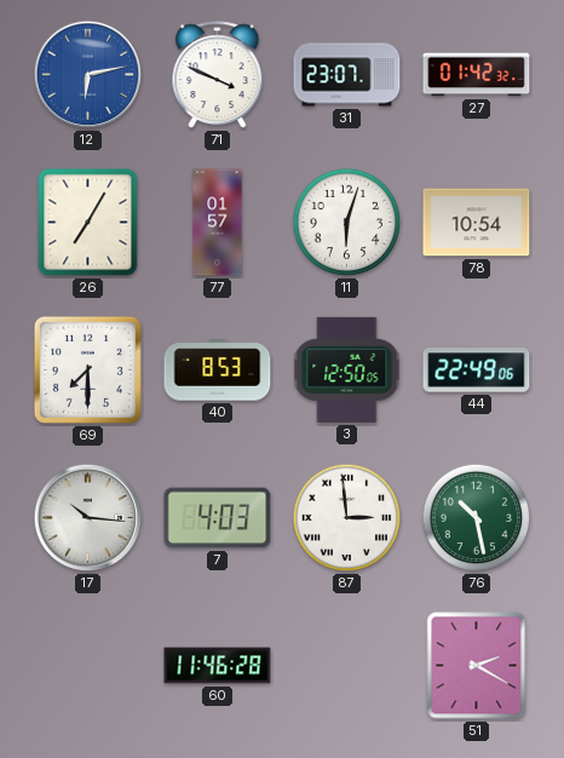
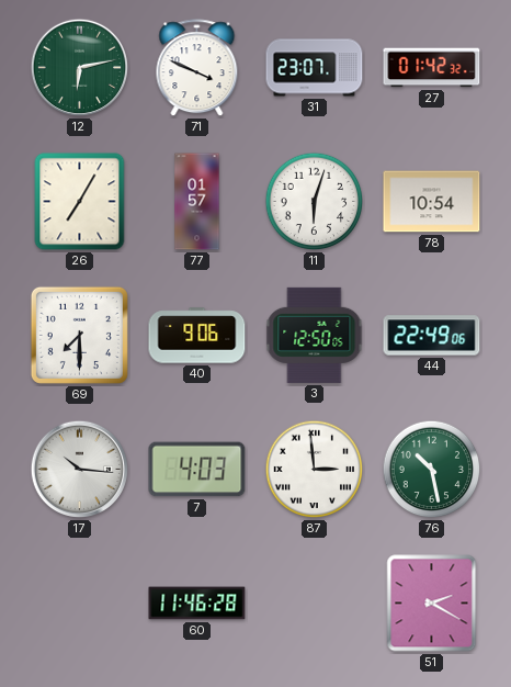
12 dial: blue -> green
40: 8:53 -> 9:06
